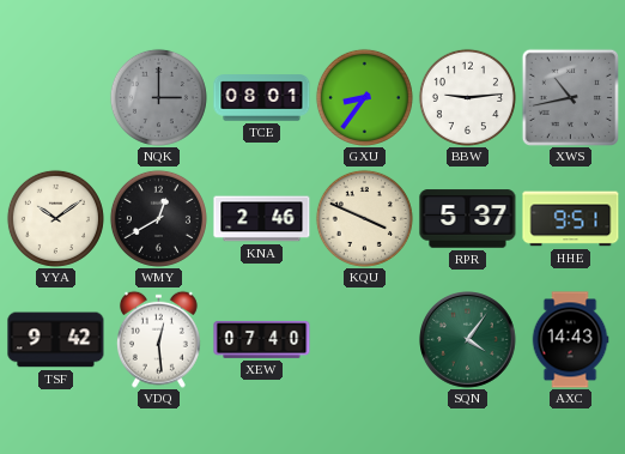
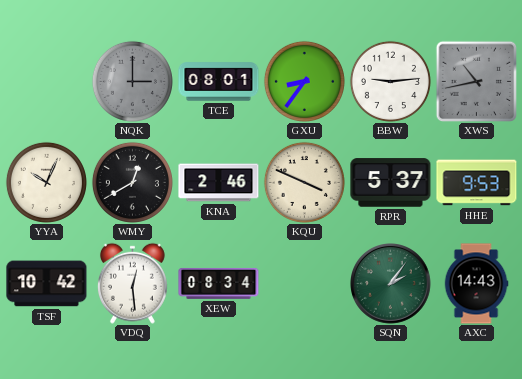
YYA: 10:09 -> 10:04
HHE: 9:51 -> 9:53
TSF: 9:42 -> 10:42
XEW: 07:40 -> 08:34
SQN: 4:06 -> 2:06
